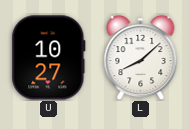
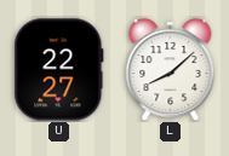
U: 10:27 -> 22:27
